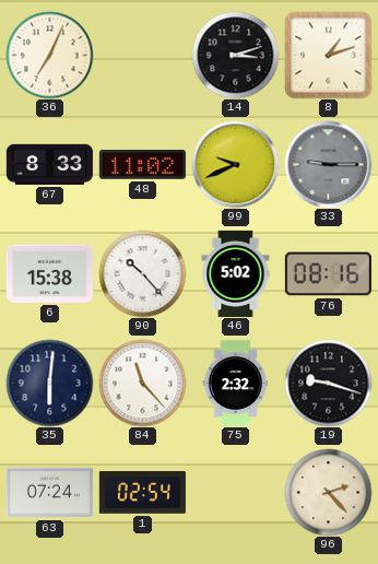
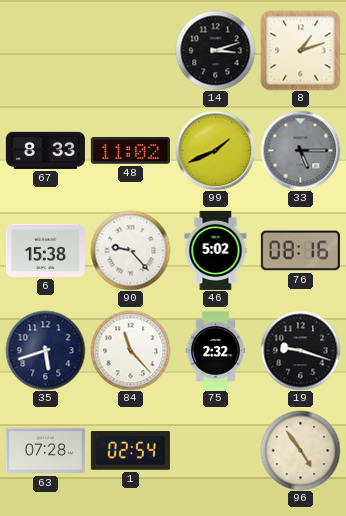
36: 7:04 -> none
99: 9:41 -> 1:41
33: 9:15 -> 5:15
90: 10:23 -> 9:23
35: 6:01 -> 5:42
63: 07:24 -> 07:28
96: 2:23 -> 4:54
